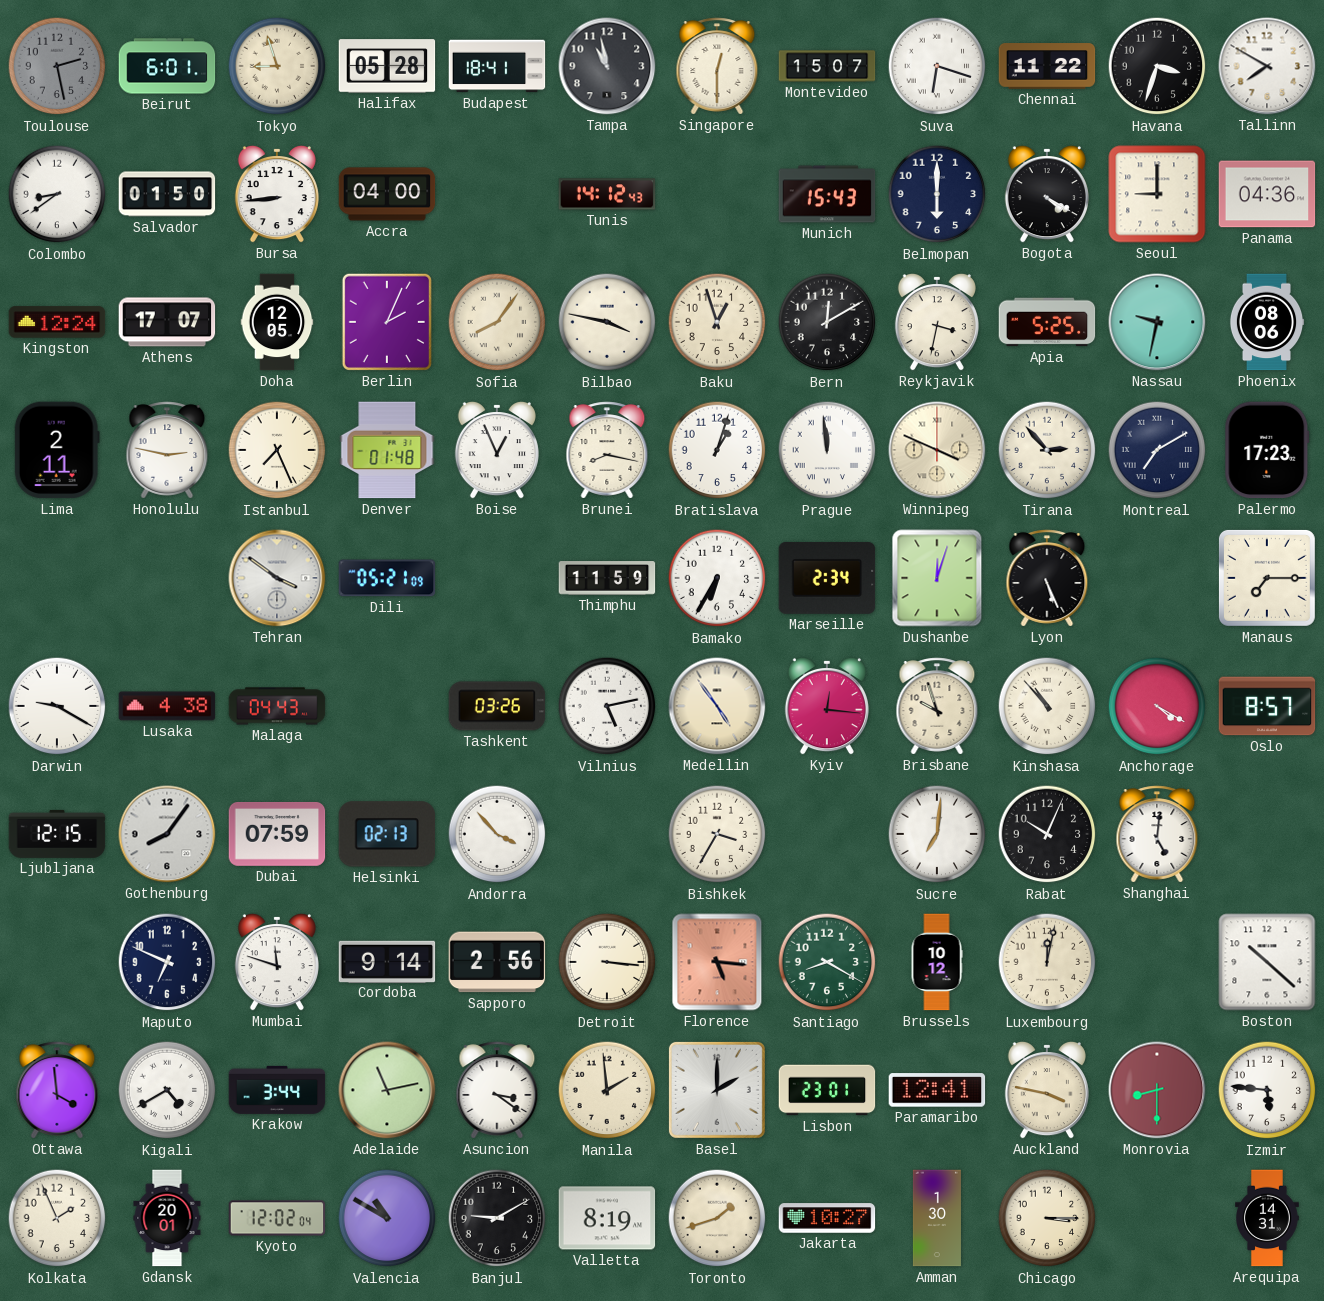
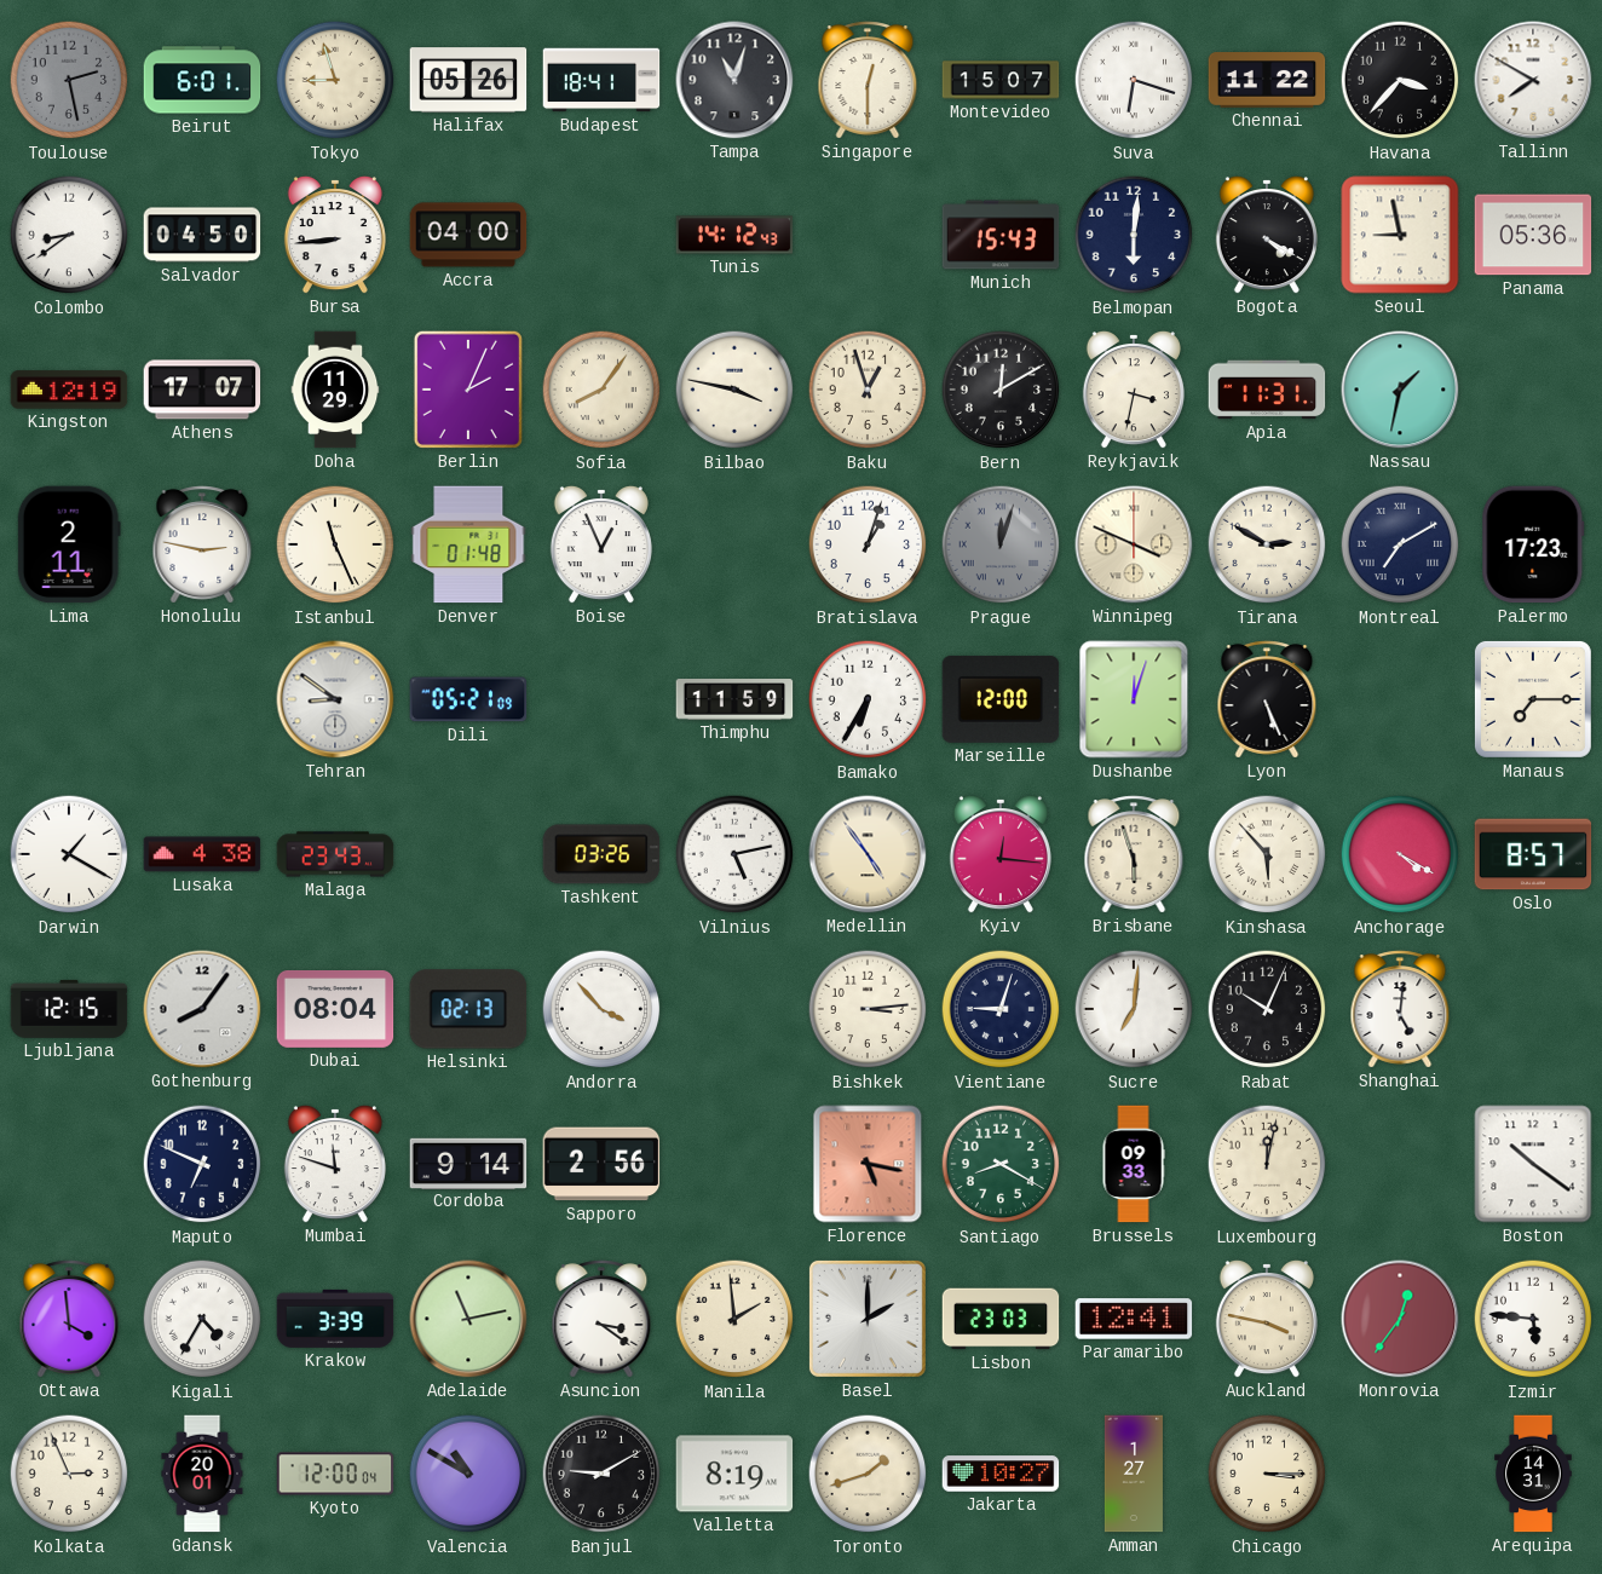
Halifax: 05:28 -> 05:26
Tampa: 10:58 -> 11:03
Havana: 3:33 -> 3:37
Salvador: 01:50 -> 04:50
Belmopan: 6:00 -> 6:01
Seoul: 9:00 -> 8:58
Panama: 04:36 -> 05:36
Kingston: 12:24 -> 12:19
Doha: 12:05 -> 11:29
Apia: 5:25 -> 11:31
Nassau: 9:32 -> 1:32
Phoenix: 08:06 -> none
Istanbul: 7:26 -> 11:26
Brunei: 8:17 -> none
Prague: 11:59 -> 12:03
Prague dial: white -> grey
Tirana: 2:53 -> 2:50
Tehran: 3:51 -> 8:51
Marseille: 2:34 -> 12:00
Darwin: 9:20 -> 1:20
Malaga: 04:43 -> 23:43
Brisbane: 9:57 -> 5:57
Kinshasa: 10:53 -> 5:53
Dubai: 07:59 -> 08:04
Bishkek: 3:35 -> 3:14
Vientiane: none -> 9:03
Detroit: 3:16 -> none
Florence: 5:16 -> 5:17
Brussels: 10:12 -> 09:33
Boston: 10:22 -> 10:21
Kigali: 4:40 -> 4:35
Krakow: 3:44 -> 3:39
Lisbon: 23:01 -> 23:03
Monrovia: 8:30 -> 12:36
Kolkata: 1:56 -> 2:56
Kyoto: 12:02 -> 12:00
Amman: 1:30 -> 1:27
